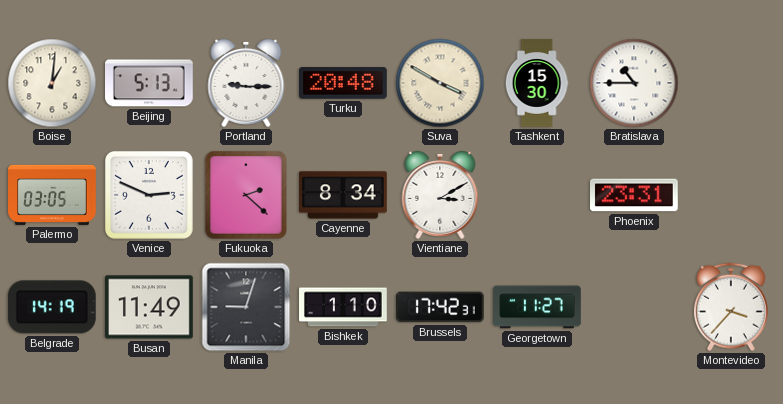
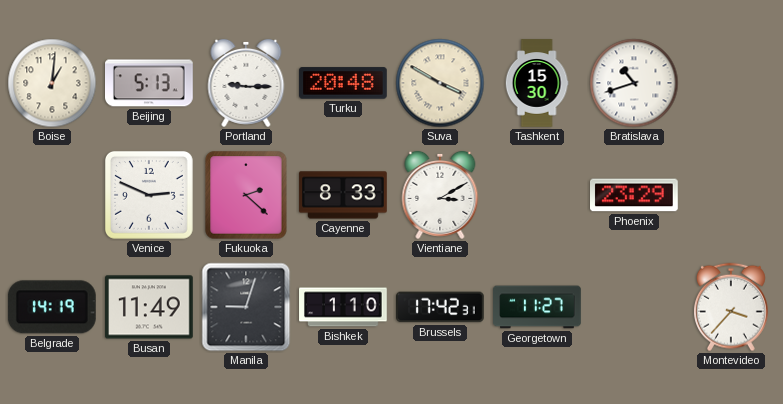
Bratislava: 10:45 -> 10:42
Palermo: 03:05 -> none
Cayenne: 8:34 -> 8:33
Phoenix: 23:31 -> 23:29
